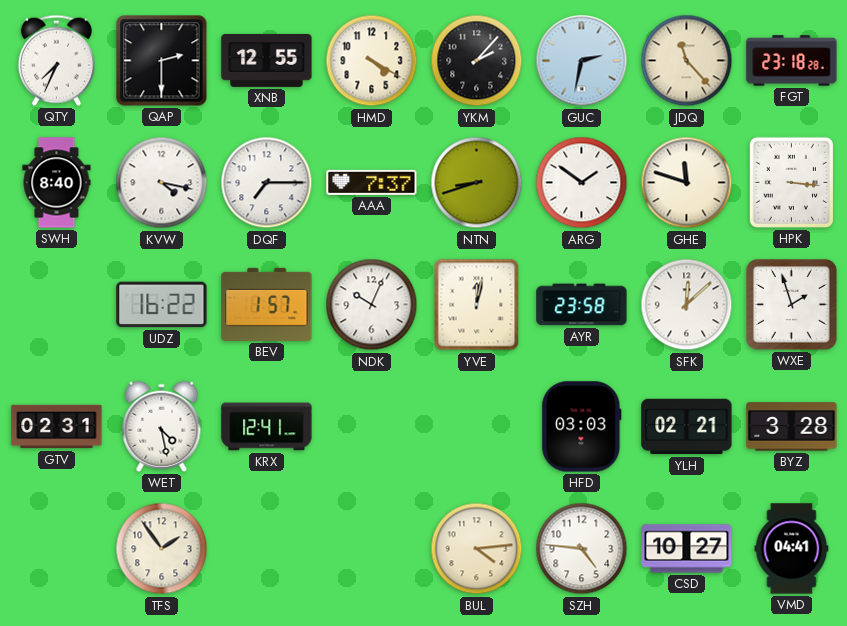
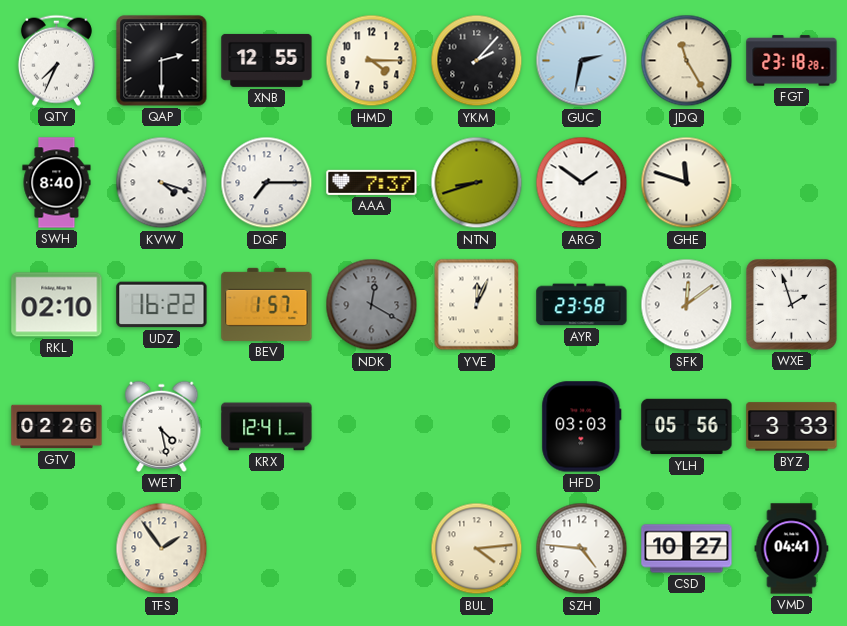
HMD: 4:20 -> 4:15
JDQ: 11:23 -> 11:25
KVW: 4:17 -> 4:18
HPK: 3:16 -> none
RKL: none -> 02:10
NDK: 10:04 -> 12:20
NDK dial: white -> grey
YVE: 12:02 -> 12:04
SFK: 12:08 -> 12:09
GTV: 02:31 -> 02:26
YLH: 02:21 -> 05:56
BYZ: 3:28 -> 3:33
